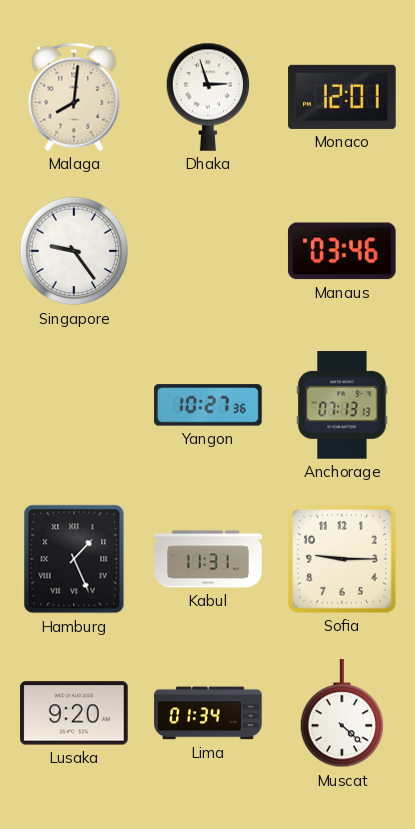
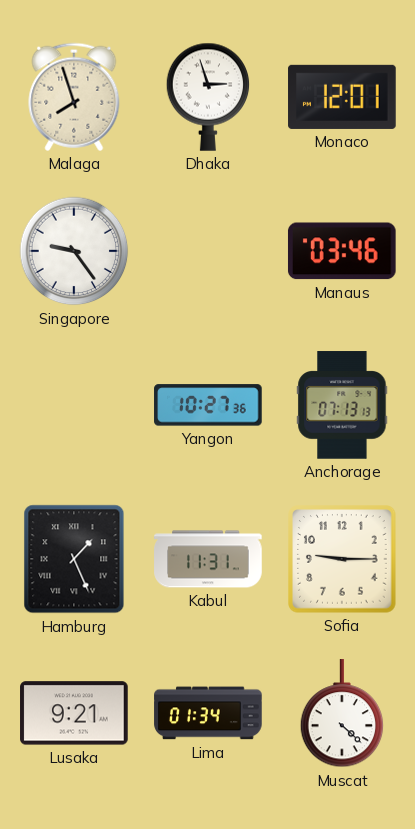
Malaga: 8:01 -> 7:57
Lusaka: 9:20 -> 9:21
